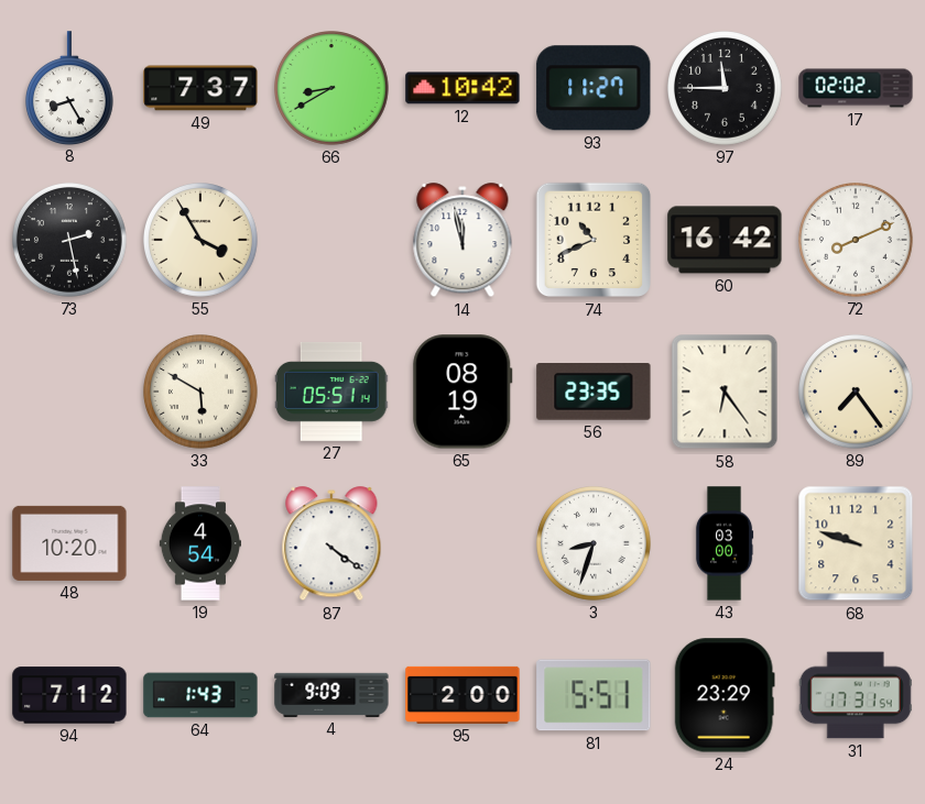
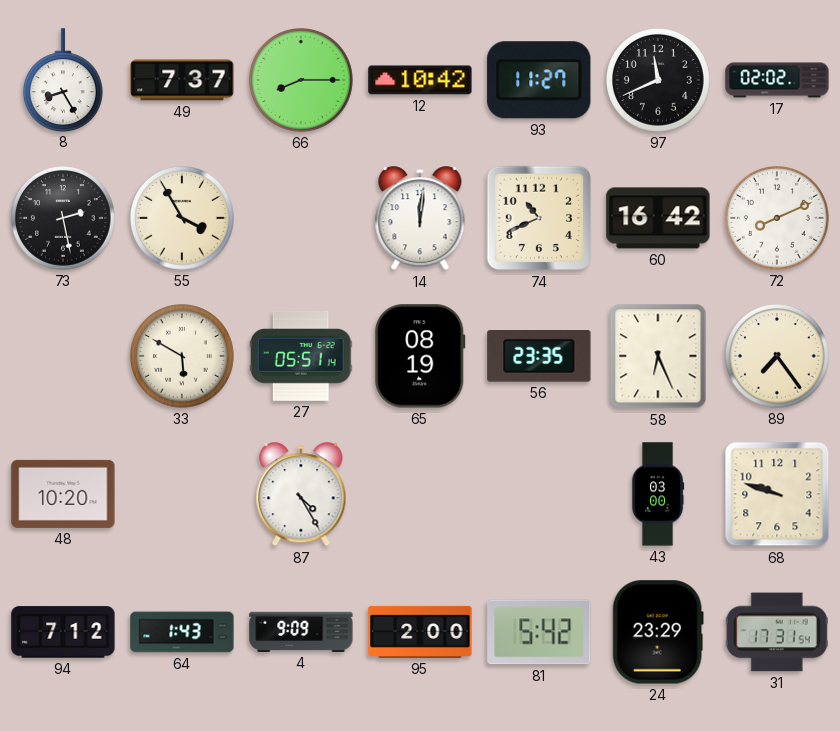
66: 8:40 -> 8:15
97: 11:45 -> 11:41
14: 11:58 -> 12:01
58: 6:24 -> 6:26
19: 4:54 -> none
87: 4:21 -> 4:25
3: 8:33 -> none
81: 5:51 -> 5:42
